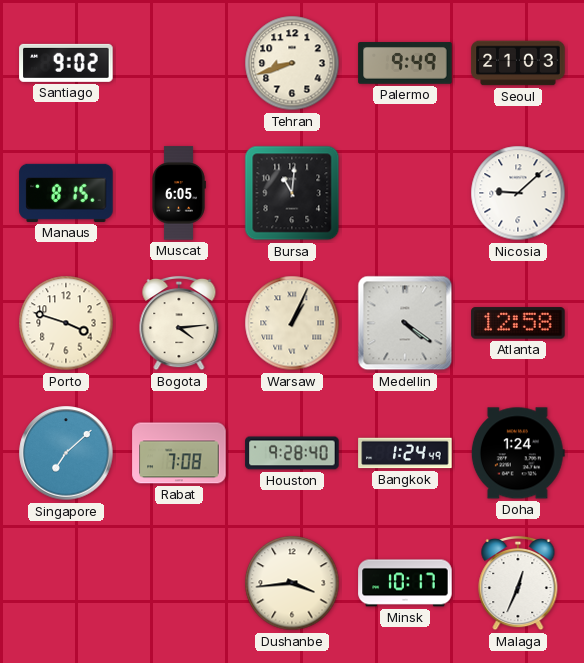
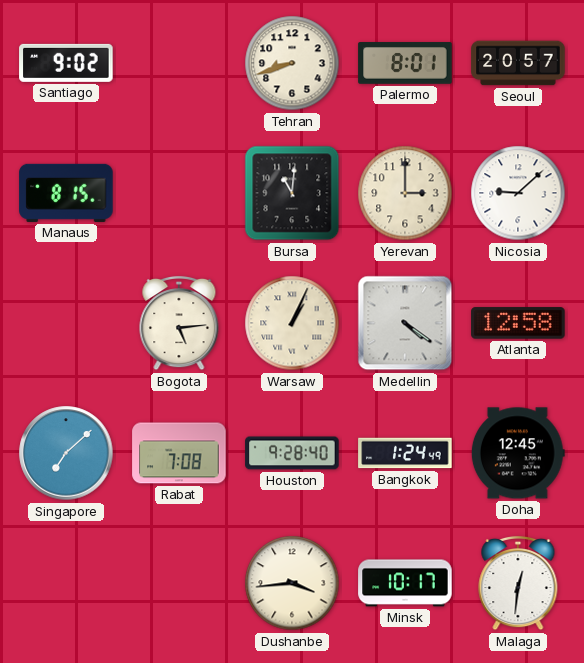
Palermo: 9:49 -> 8:01
Seoul: 21:03 -> 20:57
Muscat: 6:05 -> none
Yerevan: none -> 3:00
Porto: 3:48 -> none
Bogota: 4:14 -> 5:14
Doha: 1:24 -> 12:45
Malaga: 12:34 -> 12:31
